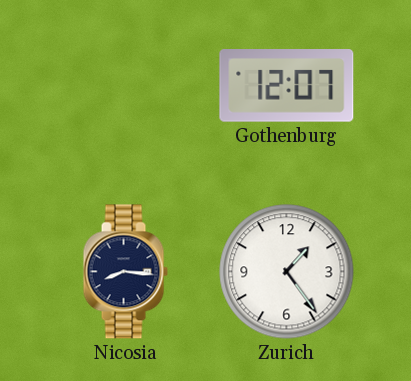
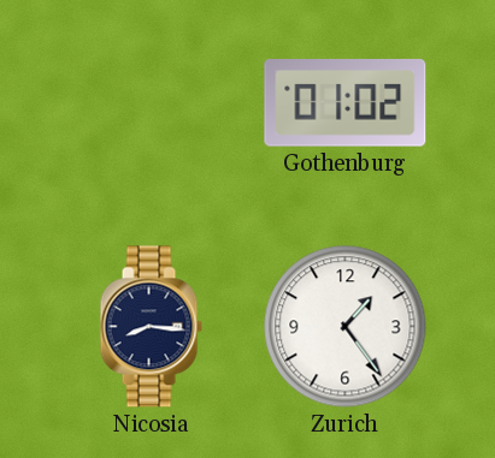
Gothenburg: 12:07 -> 01:02
